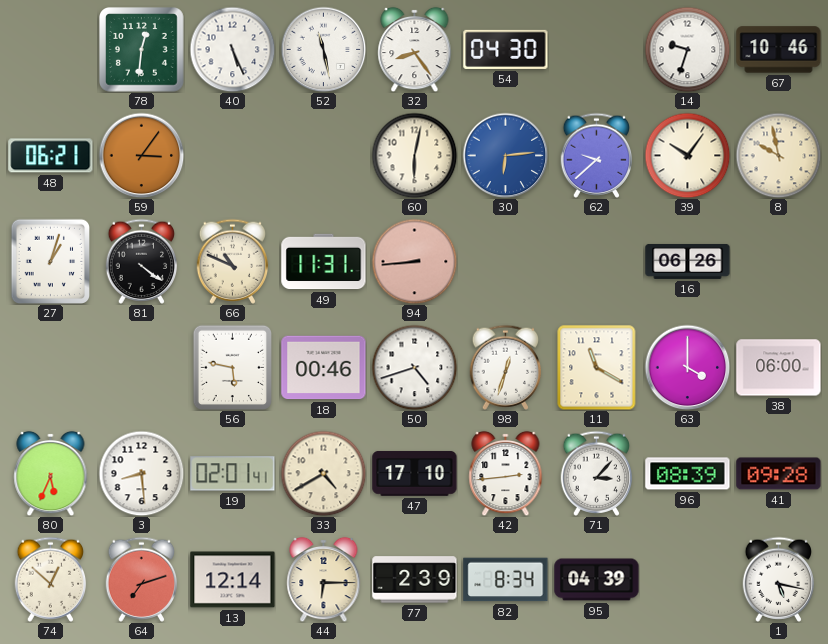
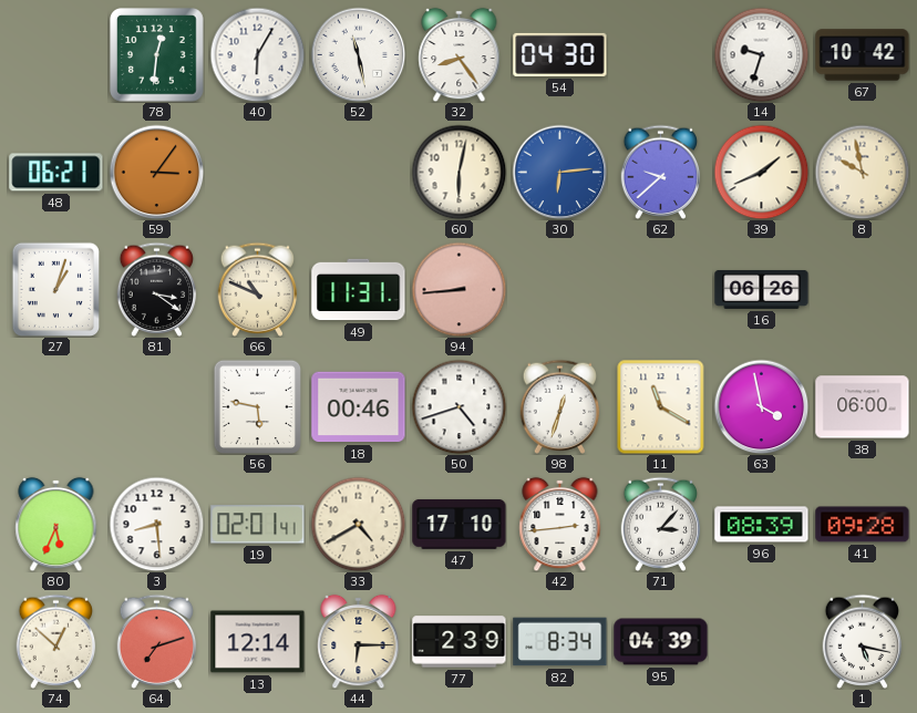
40: 5:26 -> 6:05
67: 10:46 -> 10:42
39: 10:06 -> 1:41
81: 4:21 -> 3:21
63: 4:00 -> 3:58
